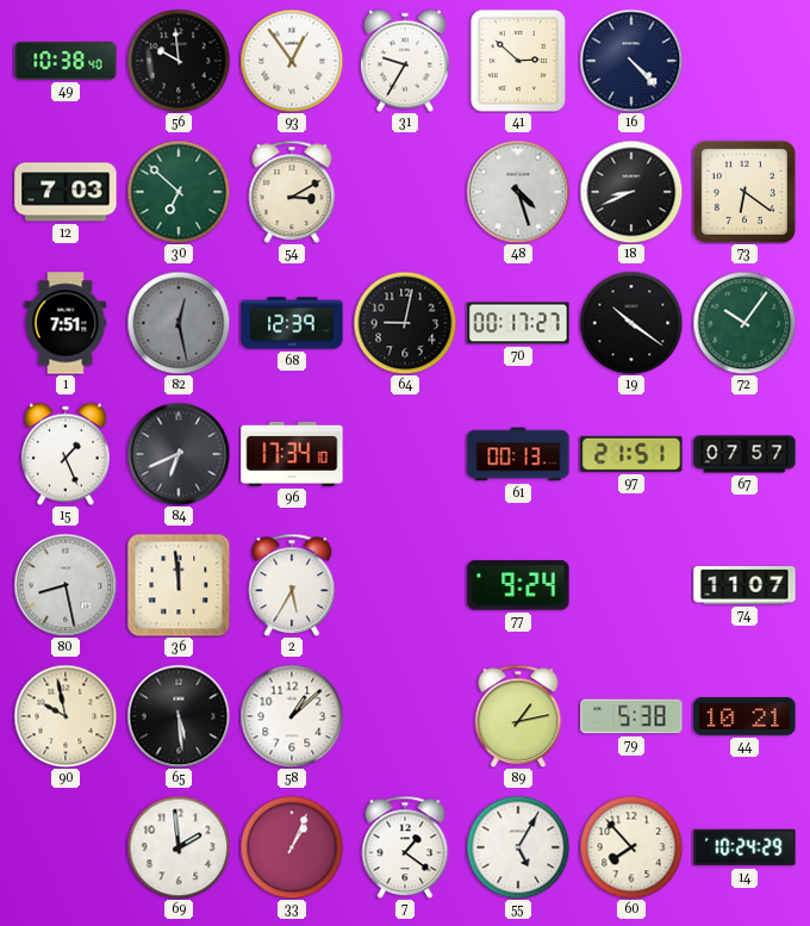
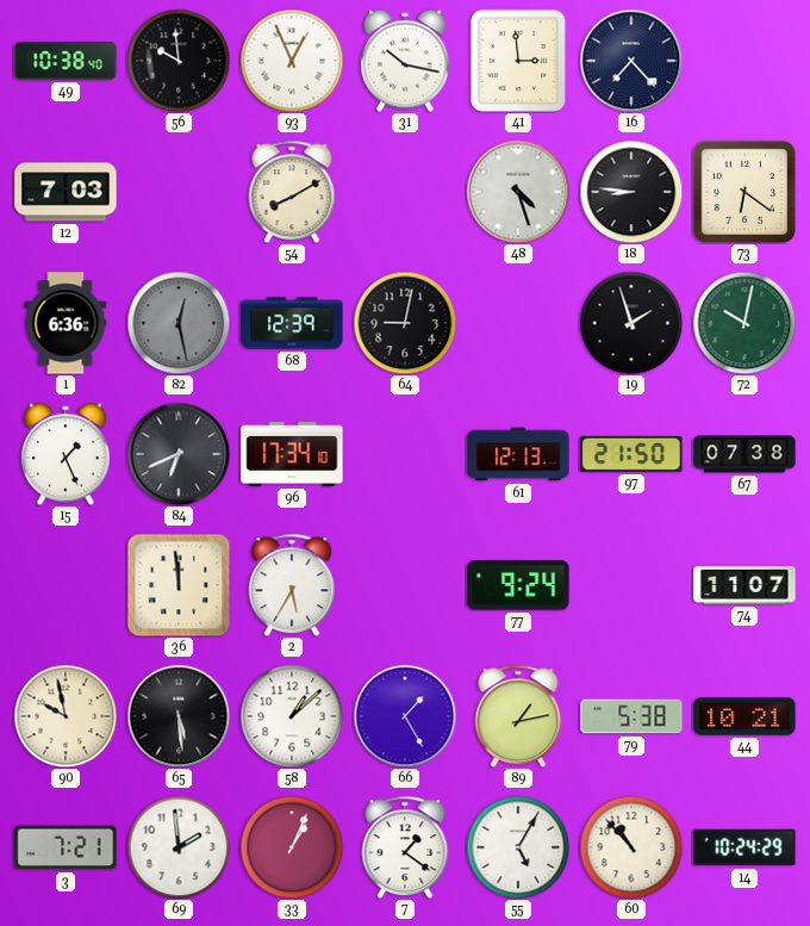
93: 12:54 -> 12:56
31: 9:35 -> 10:17
41: 2:52 -> 2:59
16: 4:23 -> 7:23
30: 6:52 -> none
54: 3:10 -> 8:10
18: 8:41 -> 8:46
1: 7:51 -> 6:36
70: 00:17 -> none
19: 10:21 -> 1:57
72: 10:06 -> 10:02
61: 00:13 -> 12:13
97: 21:51 -> 21:50
67: 07:57 -> 07:38
80: 8:28 -> none
66: none -> 1:25
3: none -> 7:21
60: 7:53 -> 10:53
